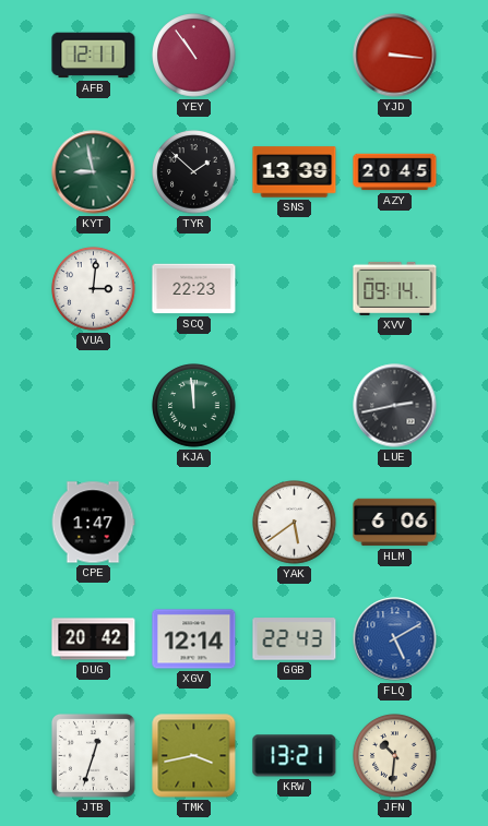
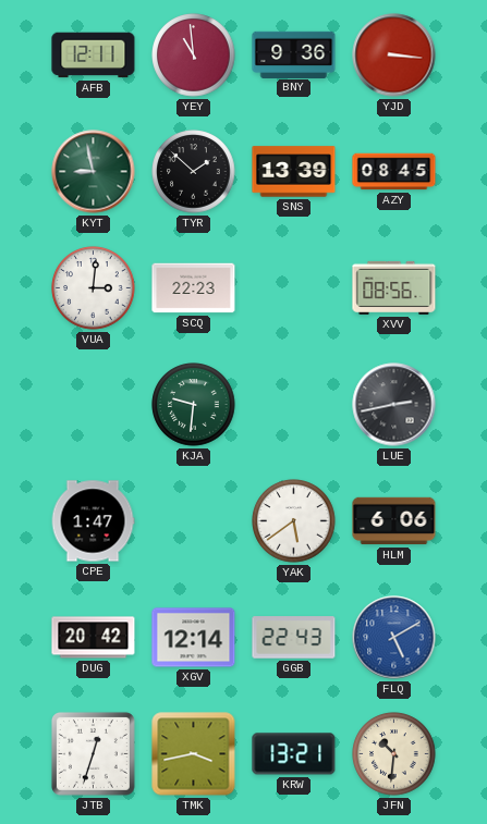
YEY: 10:54 -> 10:59
BNY: none -> 9:36
AZY: 20:45 -> 08:45
XVV: 09:14 -> 08:56
KJA: 11:59 -> 9:31
